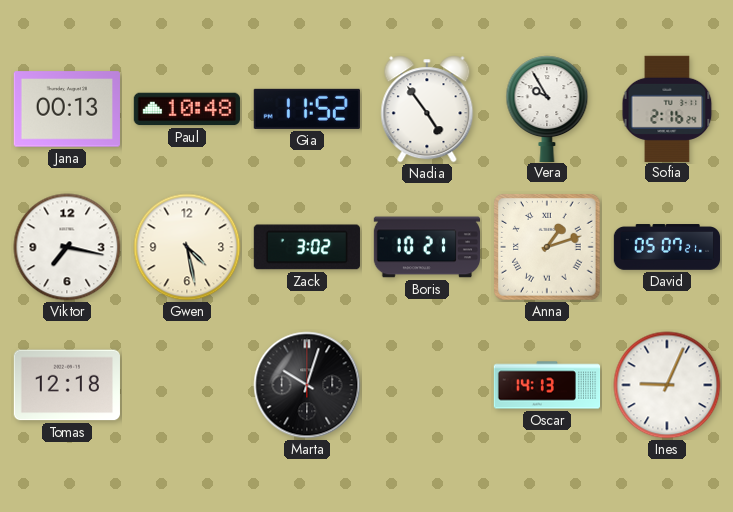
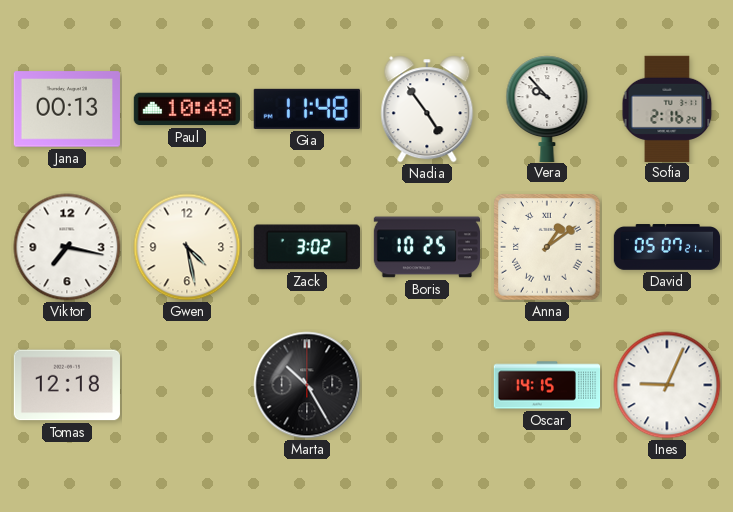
Gia: 11:52 -> 11:48
Vera: 9:55 -> 9:53
Boris: 10:21 -> 10:25
Anna: 1:12 -> 1:09
Marta: 10:03 -> 10:25
Oscar: 14:13 -> 14:15
